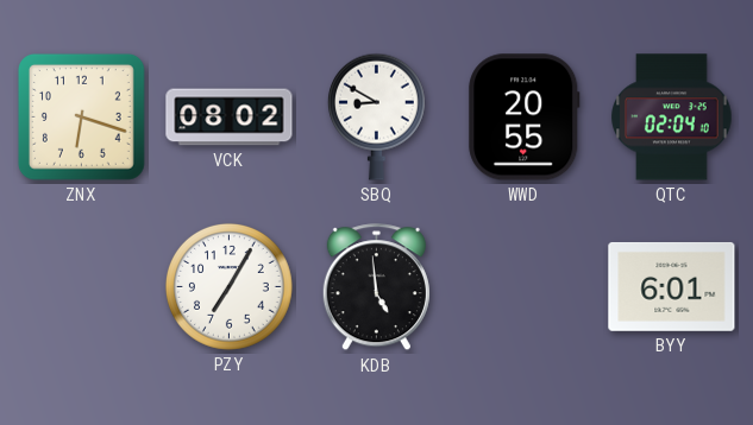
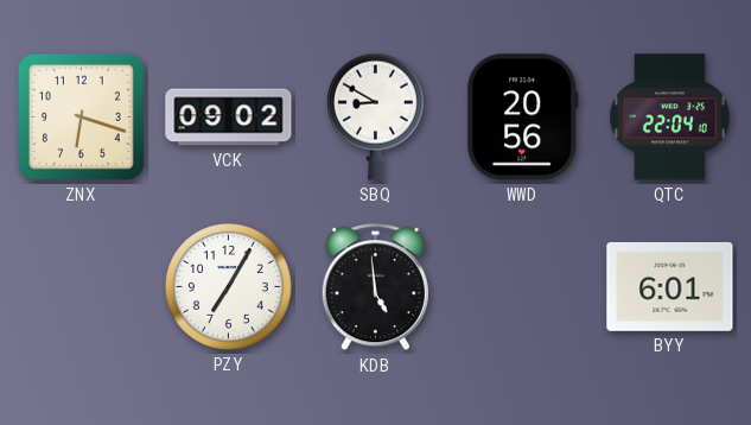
VCK: 08:02 -> 09:02
WWD: 20:55 -> 20:56
QTC: 02:04 -> 22:04
